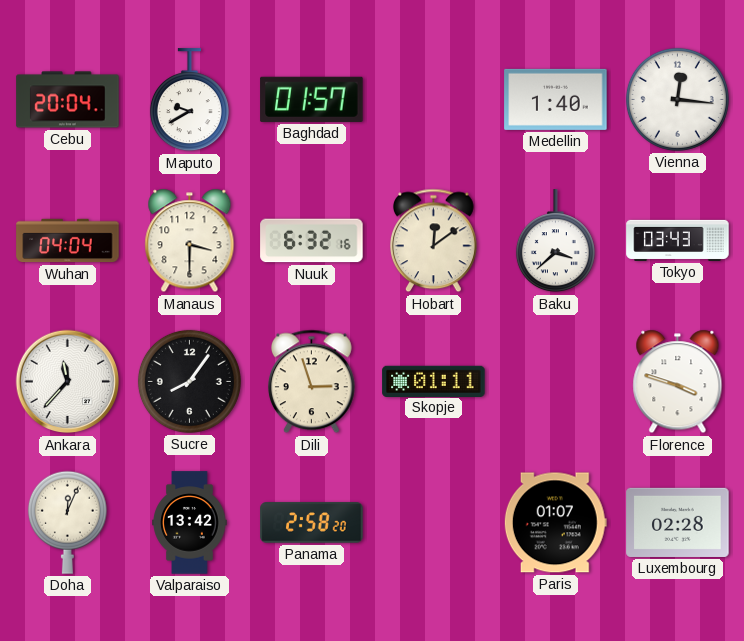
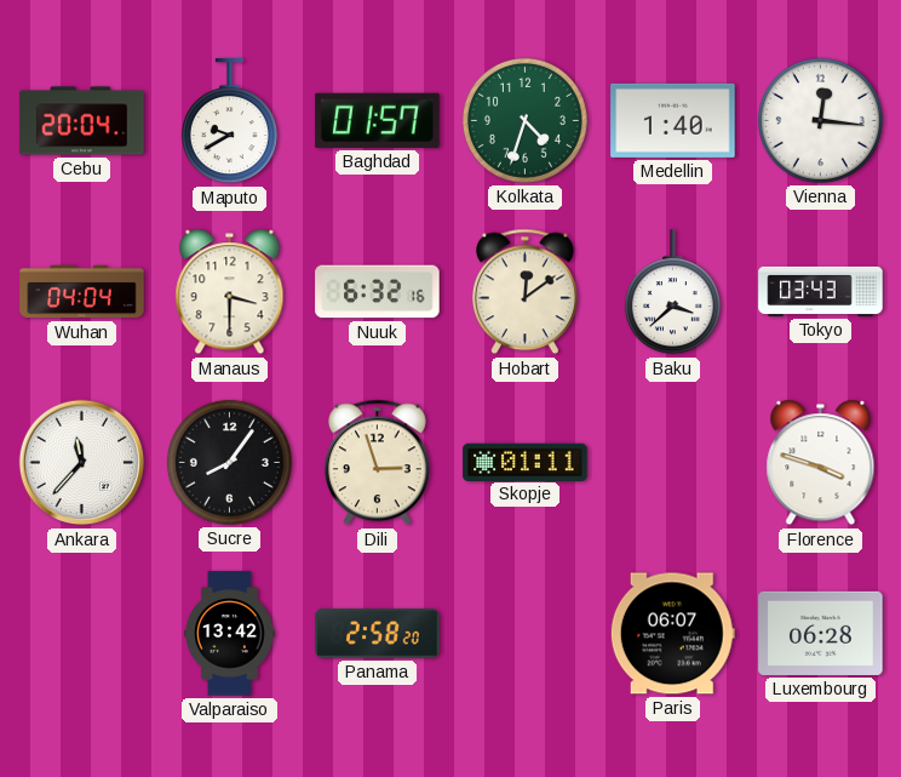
Kolkata: none -> 4:33
Doha: 12:04 -> none
Paris: 01:07 -> 06:07
Luxembourg: 02:28 -> 06:28
